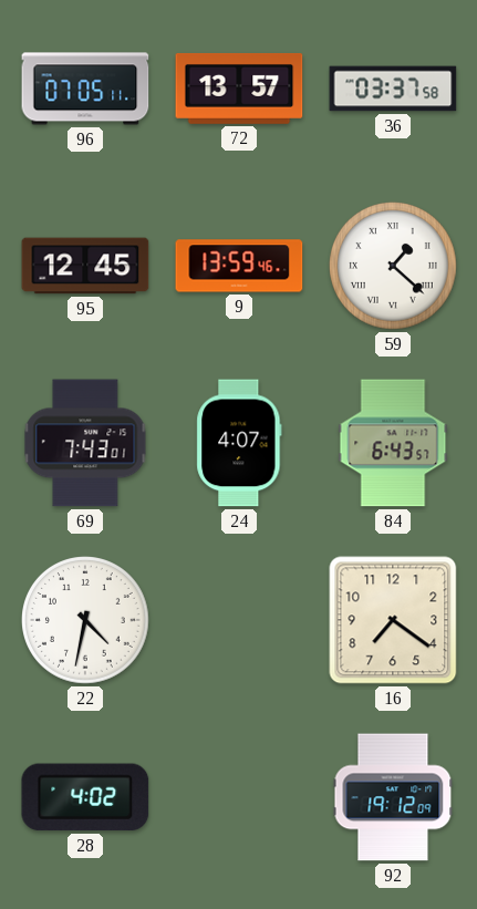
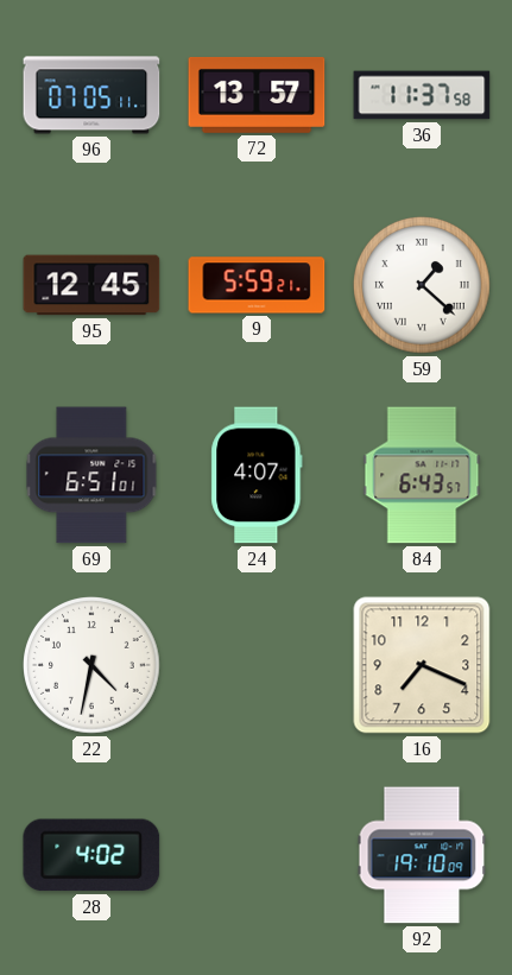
36: 03:37 -> 11:37
9: 13:59 -> 5:59
69: 7:43 -> 6:51
16: 7:21 -> 7:19
92: 19:12 -> 19:10
